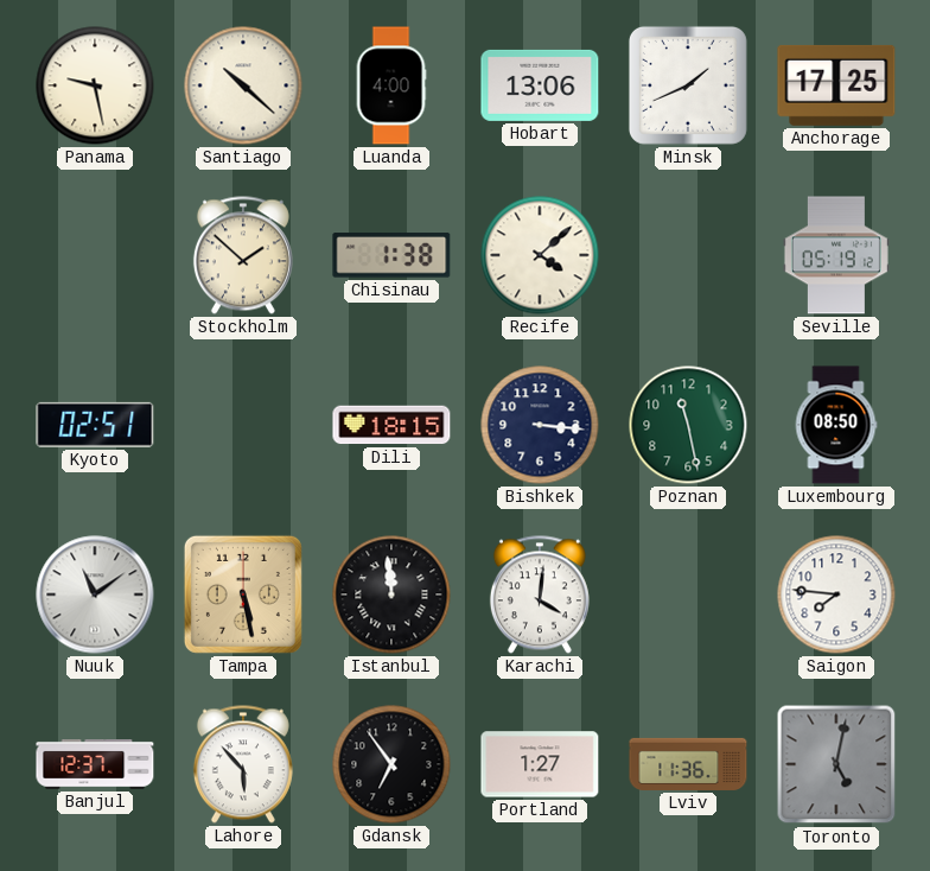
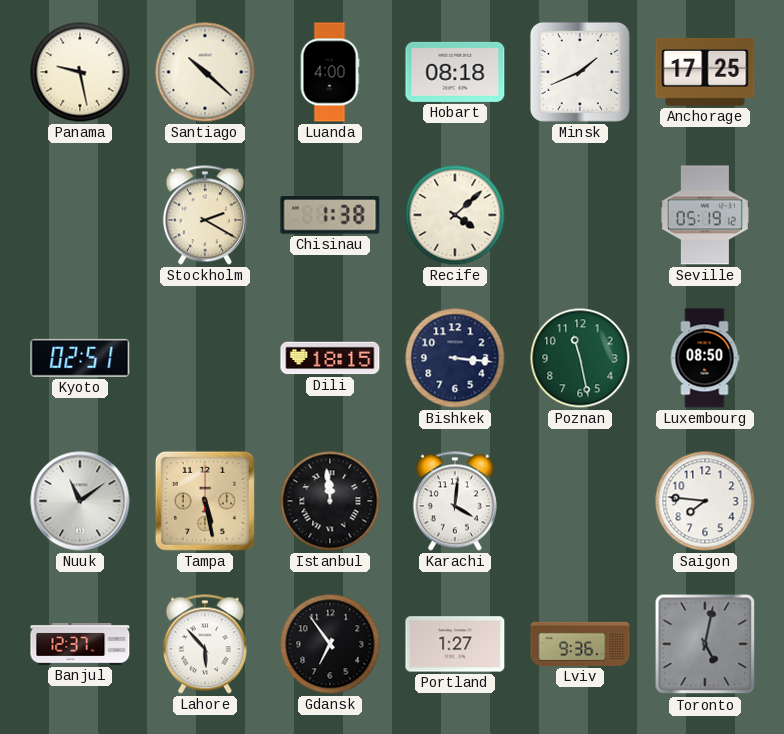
Hobart: 13:06 -> 08:18
Stockholm: 1:52 -> 2:20
Lviv: 11:36 -> 9:36
